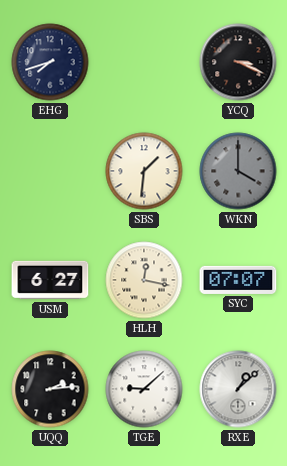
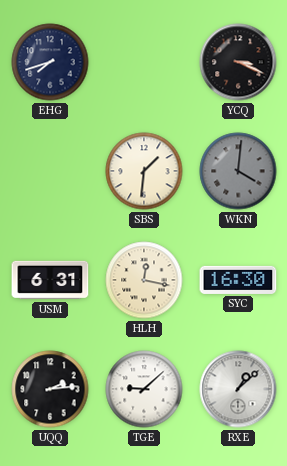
WKN: 4:00 -> 4:01
USM: 6:27 -> 6:31
SYC: 07:07 -> 16:30
